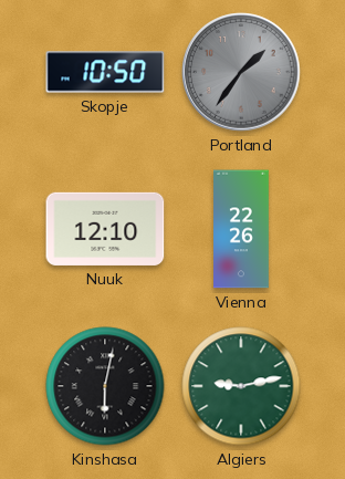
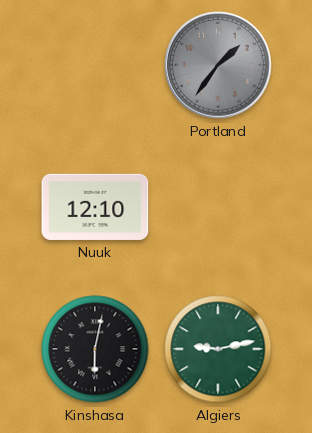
Skopje: 10:50 -> none
Vienna: 22:26 -> none
